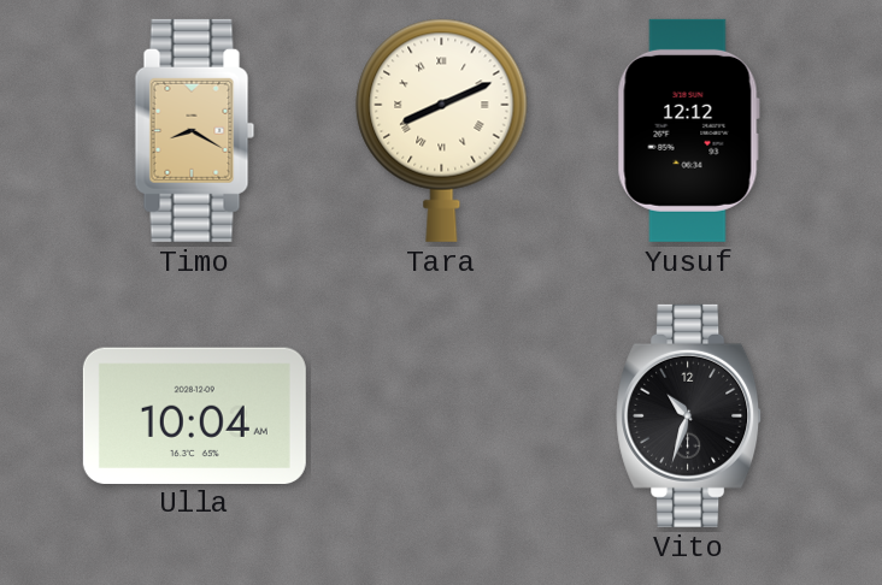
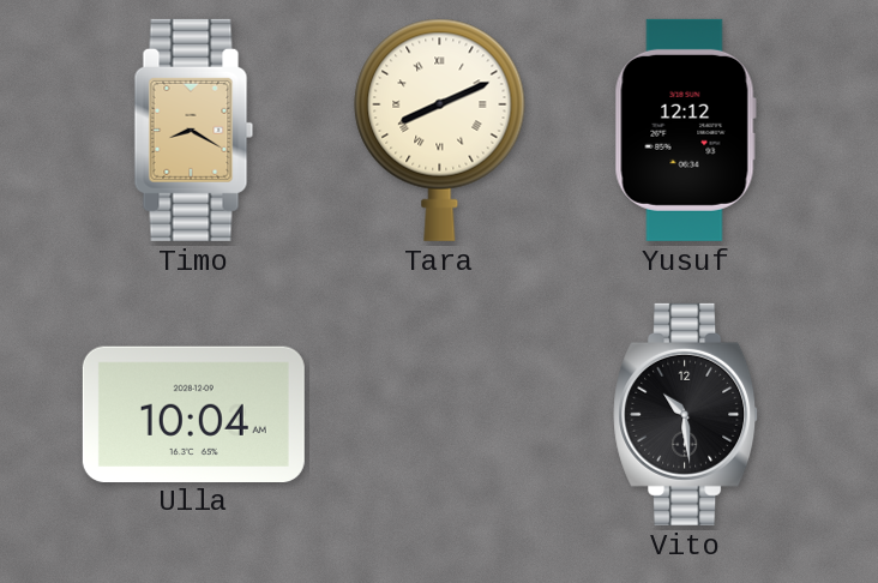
Vito: 10:33 -> 10:29
